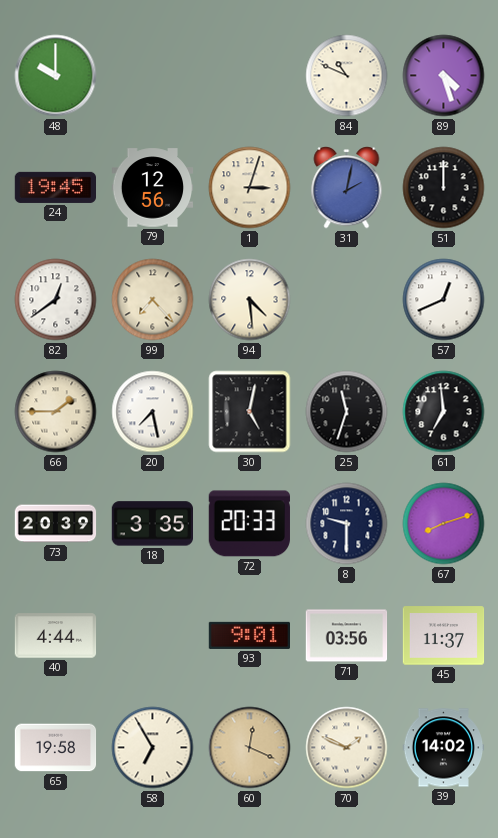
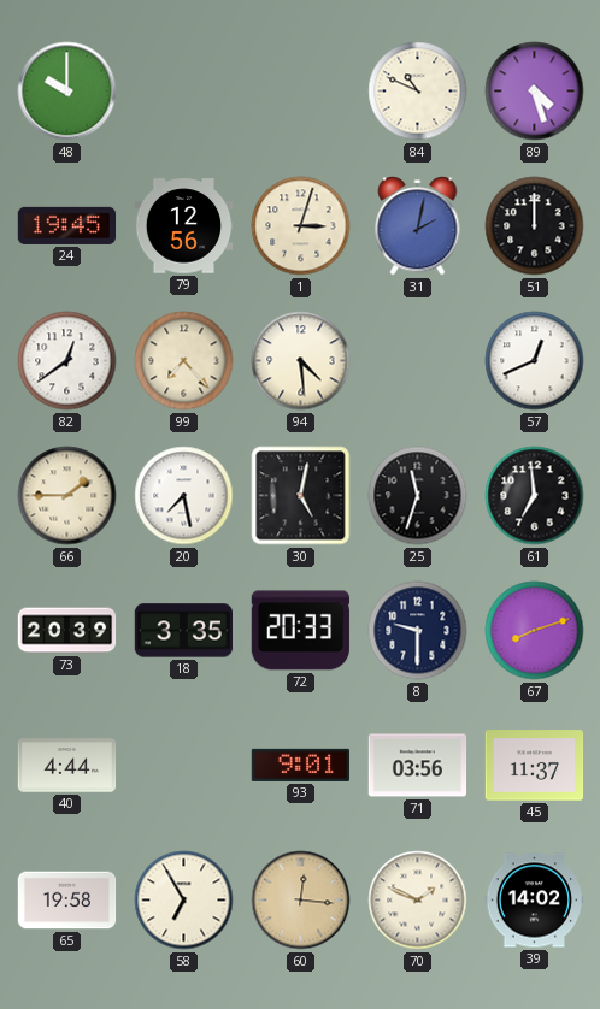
60: 12:19 -> 12:16
